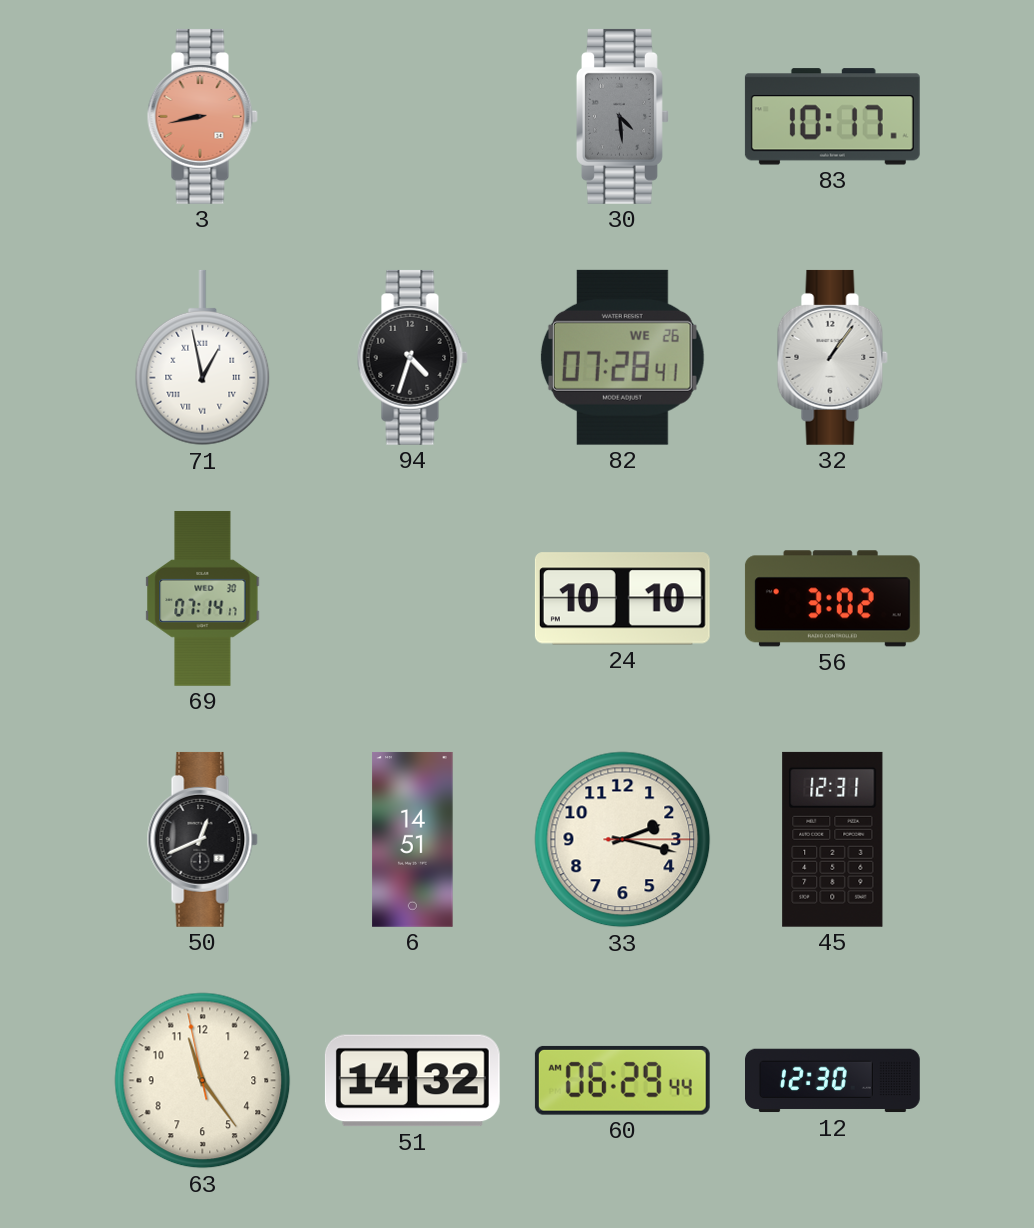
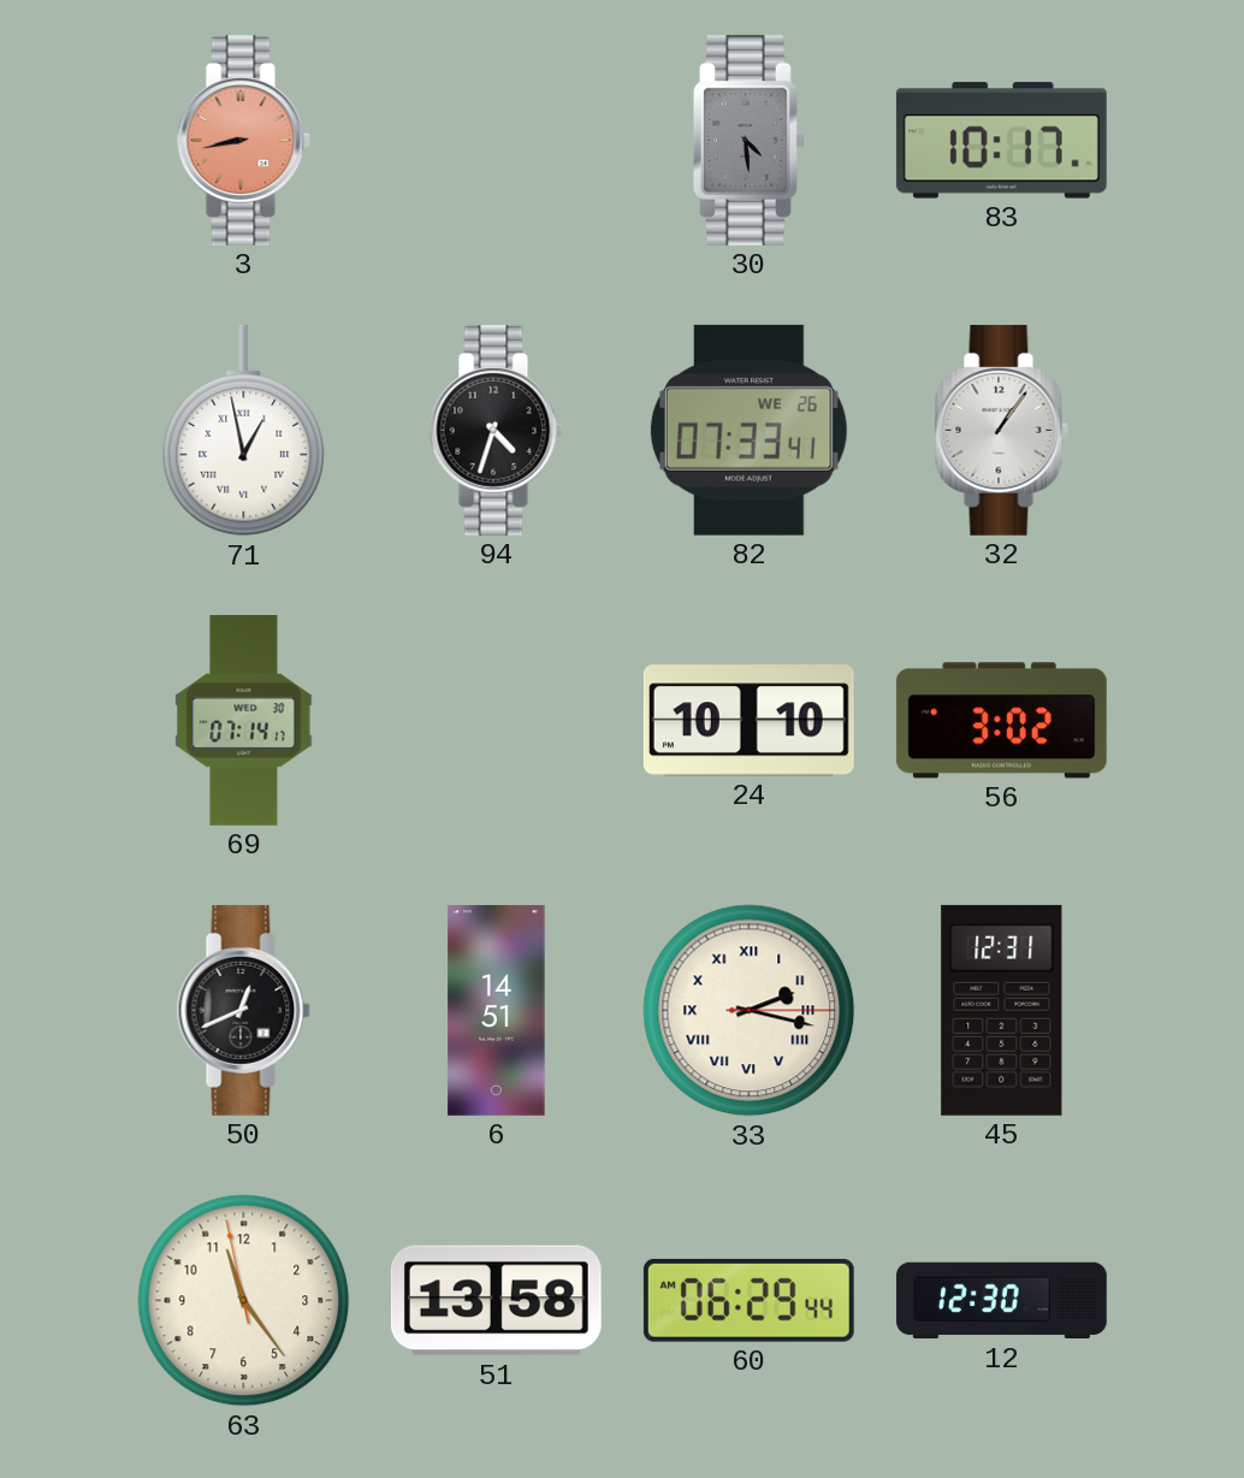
82: 07:28 -> 07:33
33 numerals: Arabic -> Roman
51: 14:32 -> 13:58
